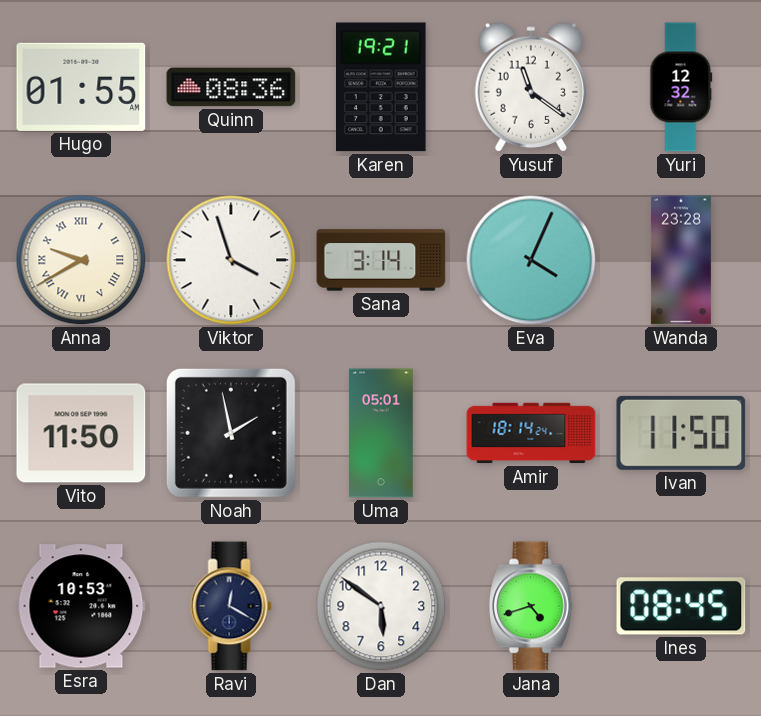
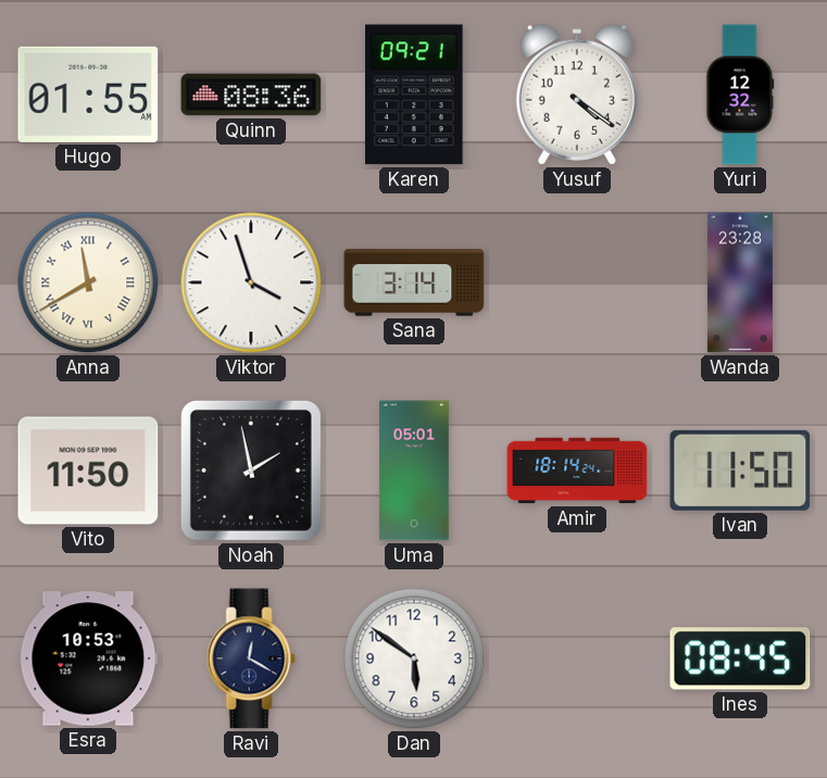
Karen: 19:21 -> 09:21
Yusuf: 11:21 -> 4:21
Anna: 9:40 -> 11:40
Eva: 4:04 -> none
Jana: 4:42 -> none
